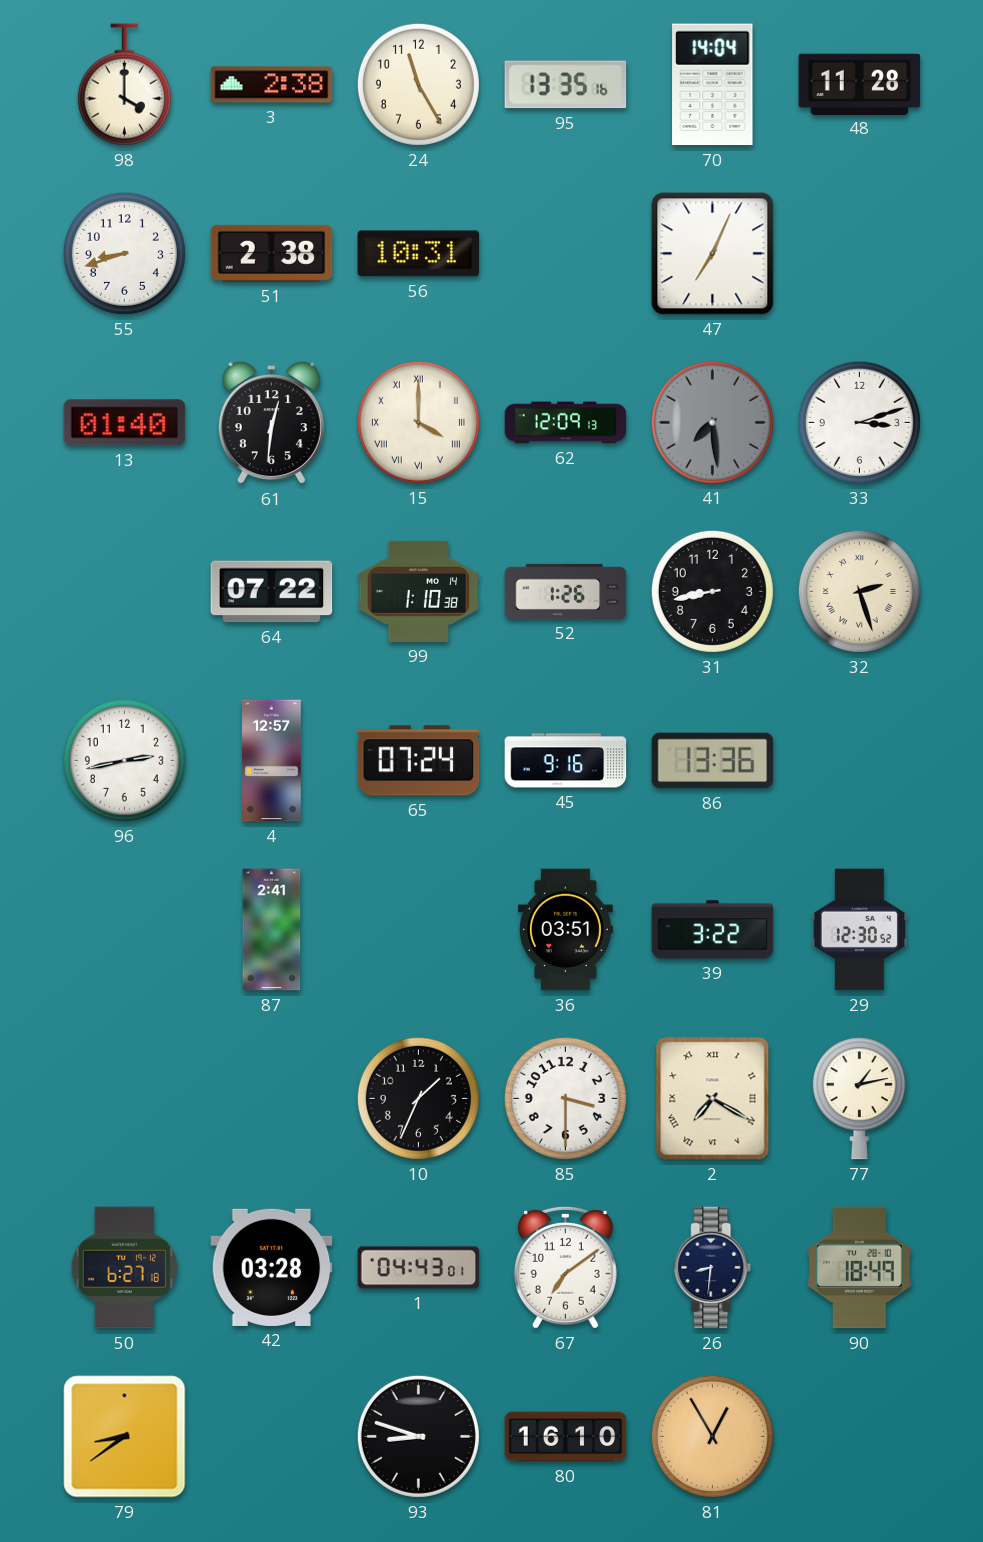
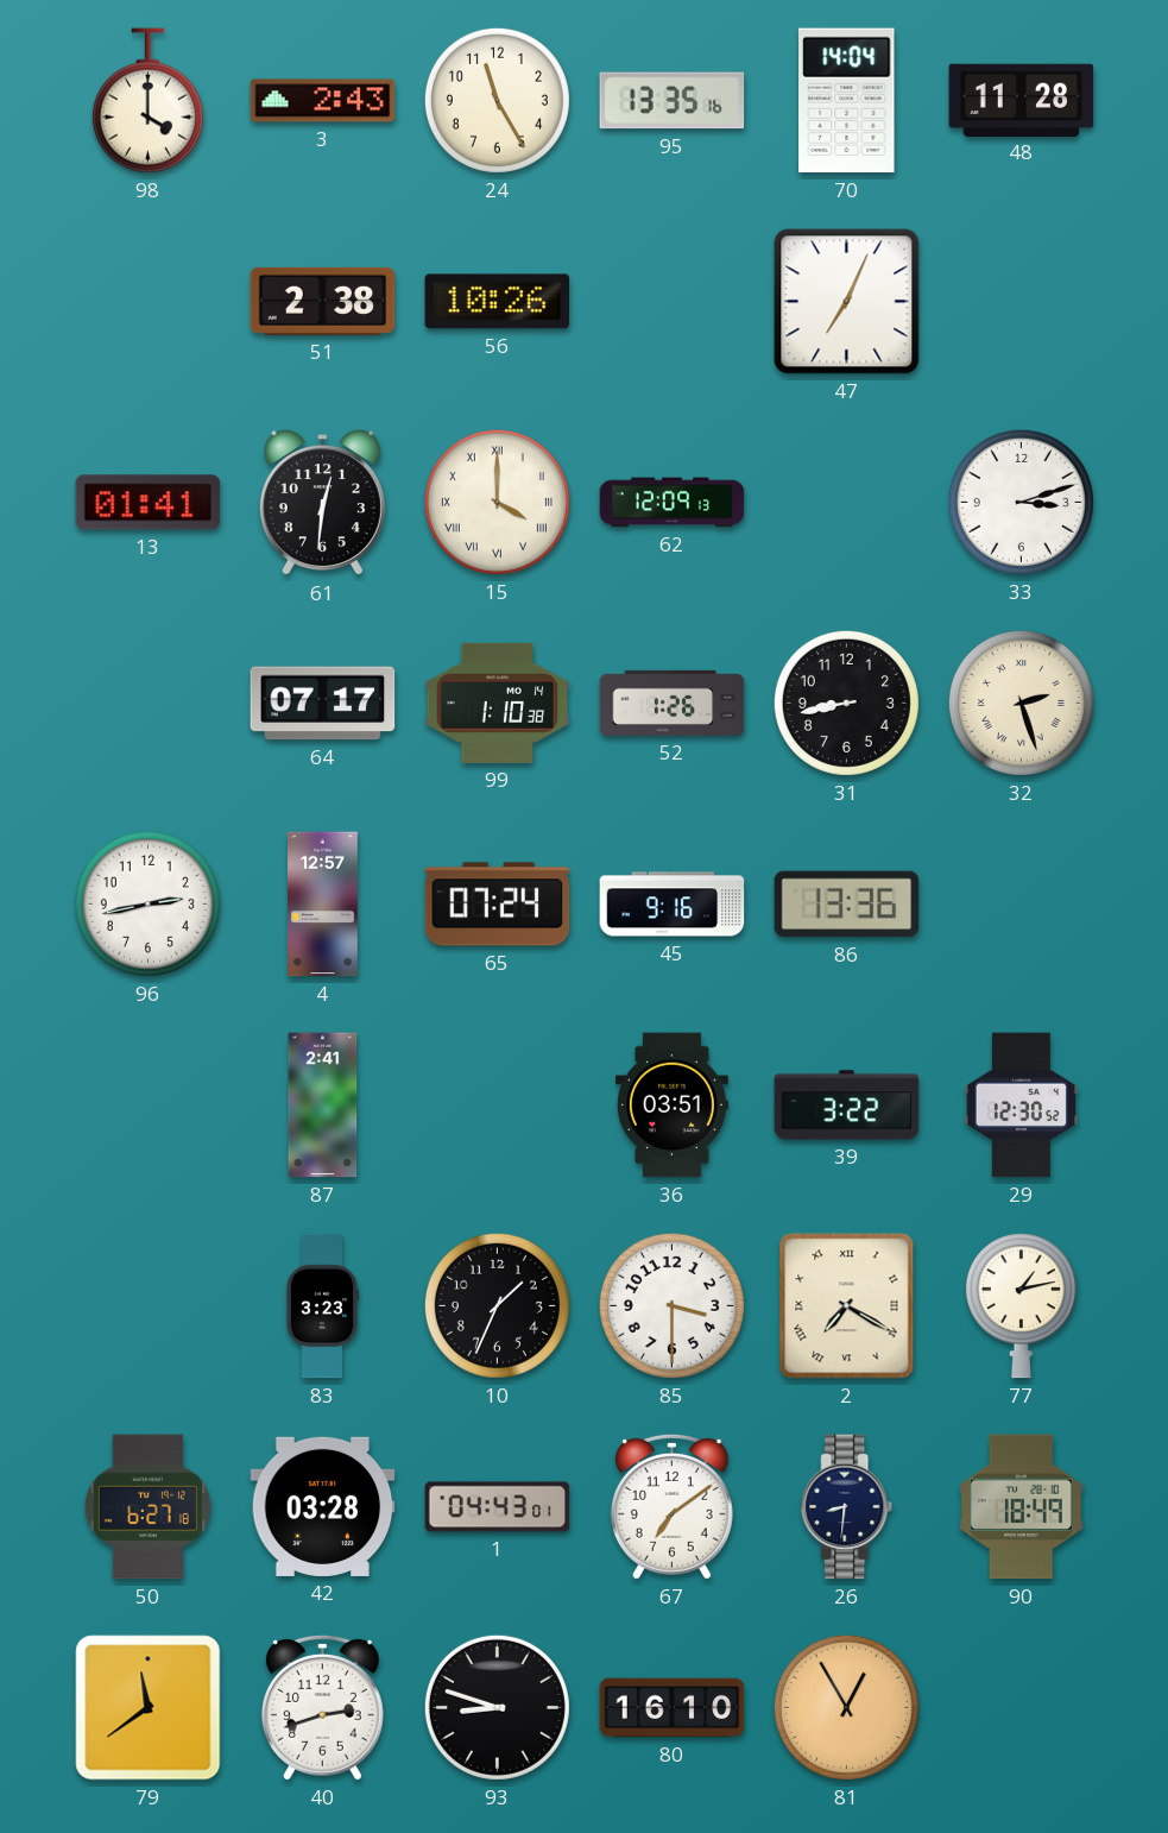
3: 2:38 -> 2:43
55: 8:42 -> none
56: 10:31 -> 10:26
13: 01:40 -> 01:41
41: 7:29 -> none
64: 07:22 -> 07:17
83: none -> 3:23
79: 8:39 -> 11:39
40: none -> 2:42
